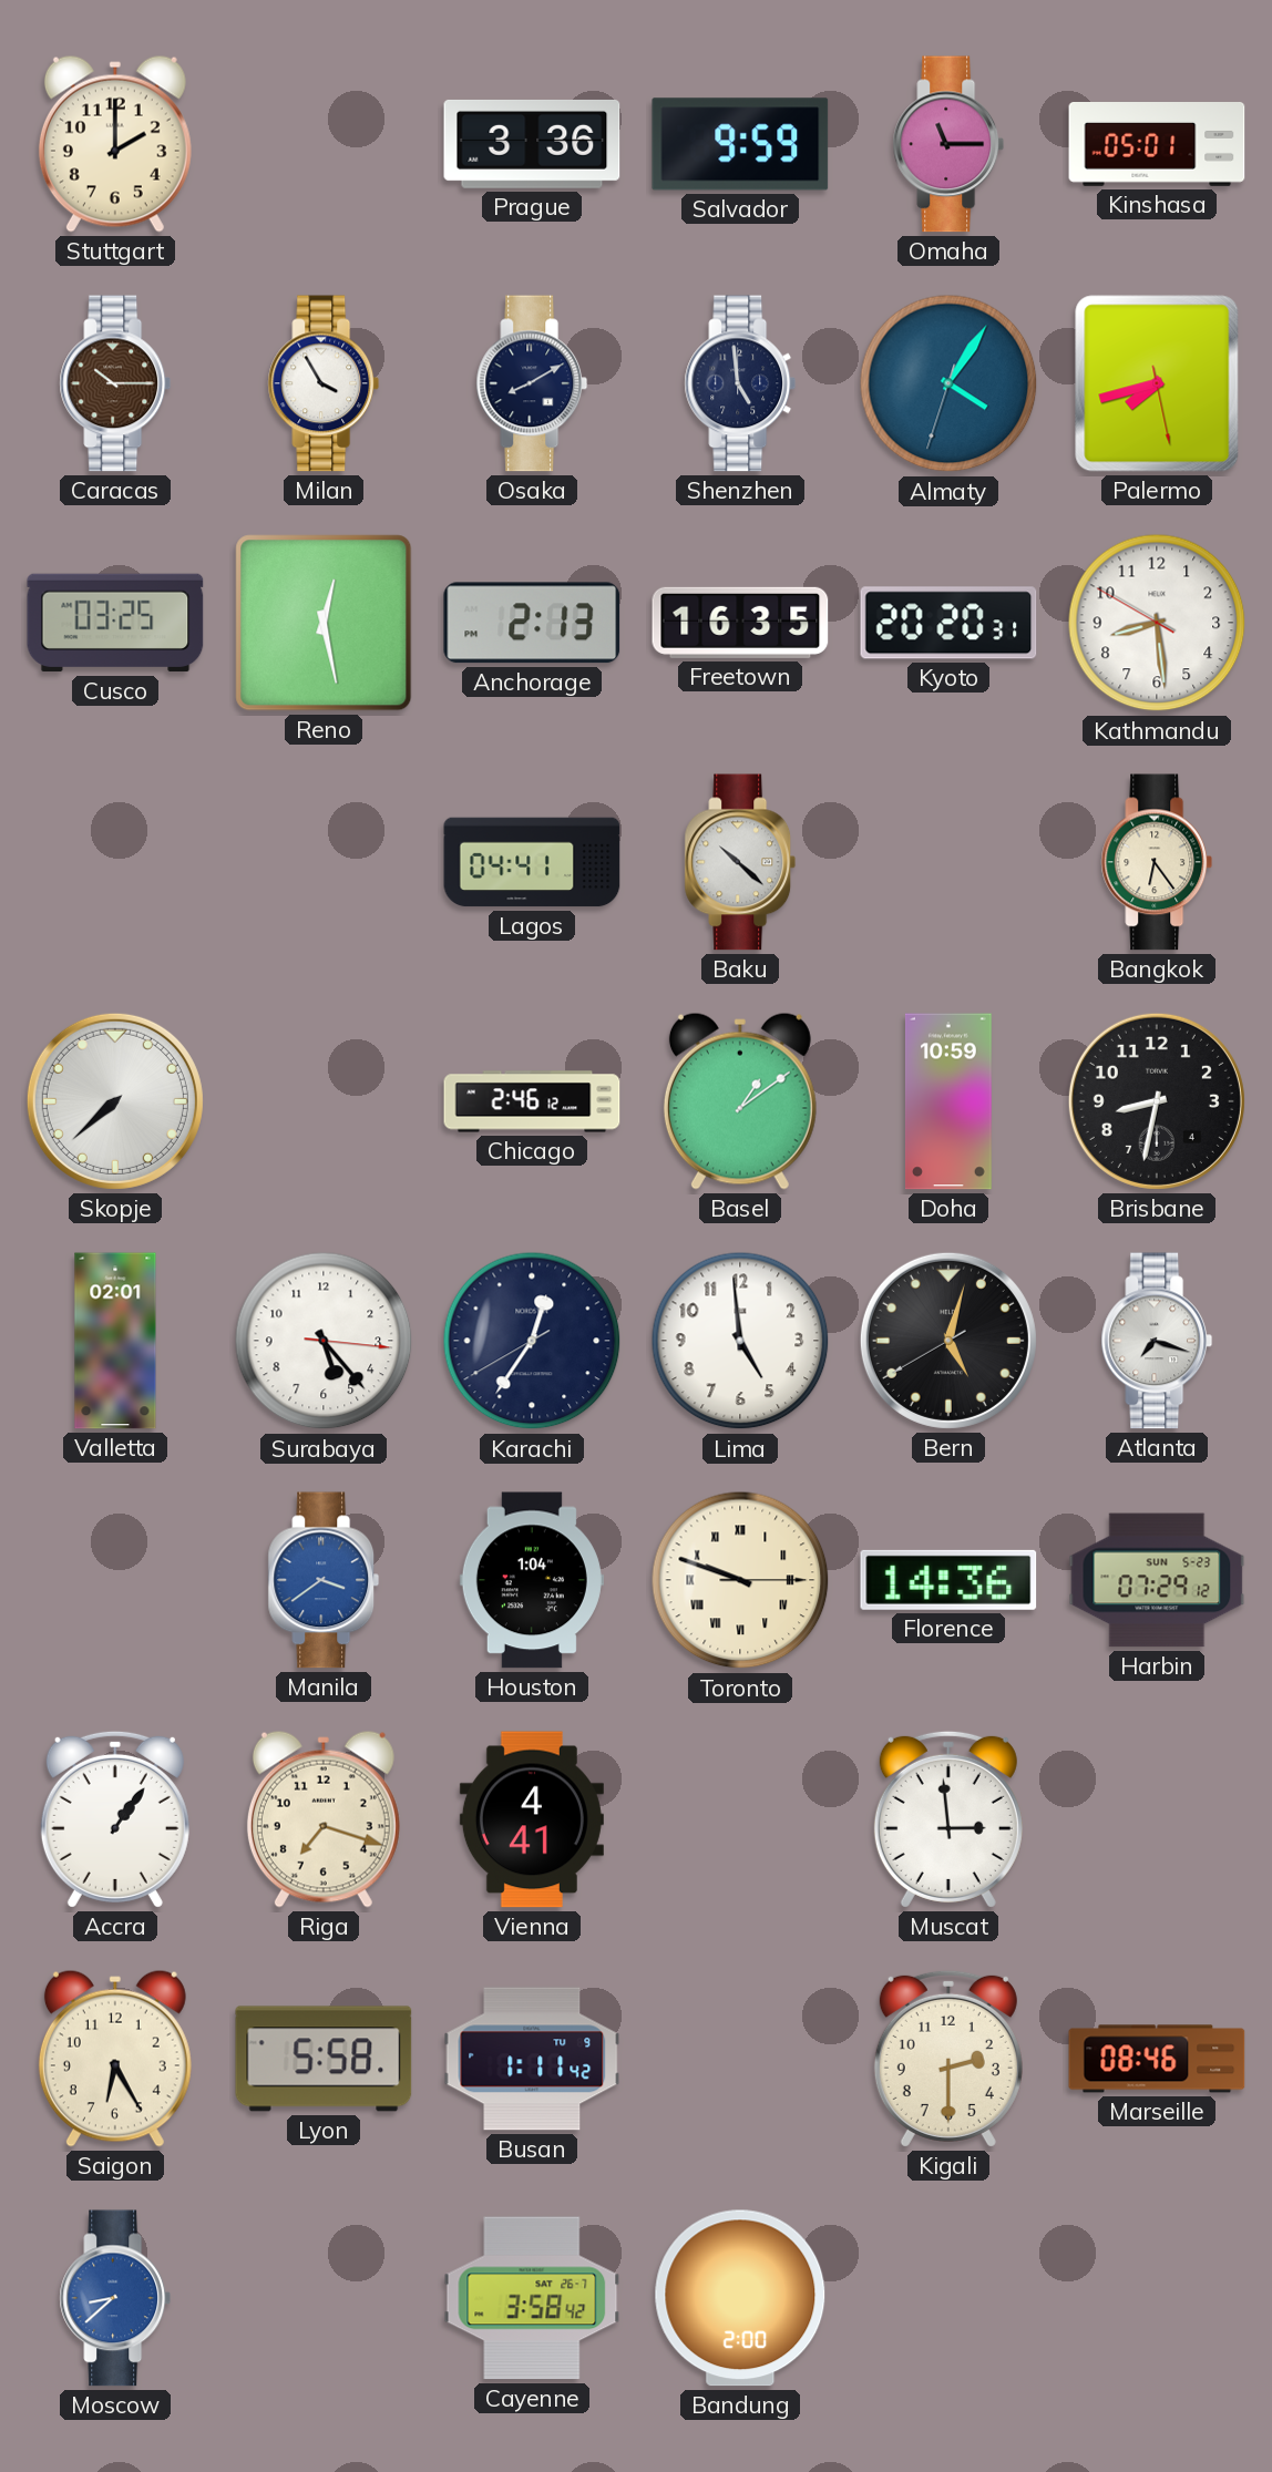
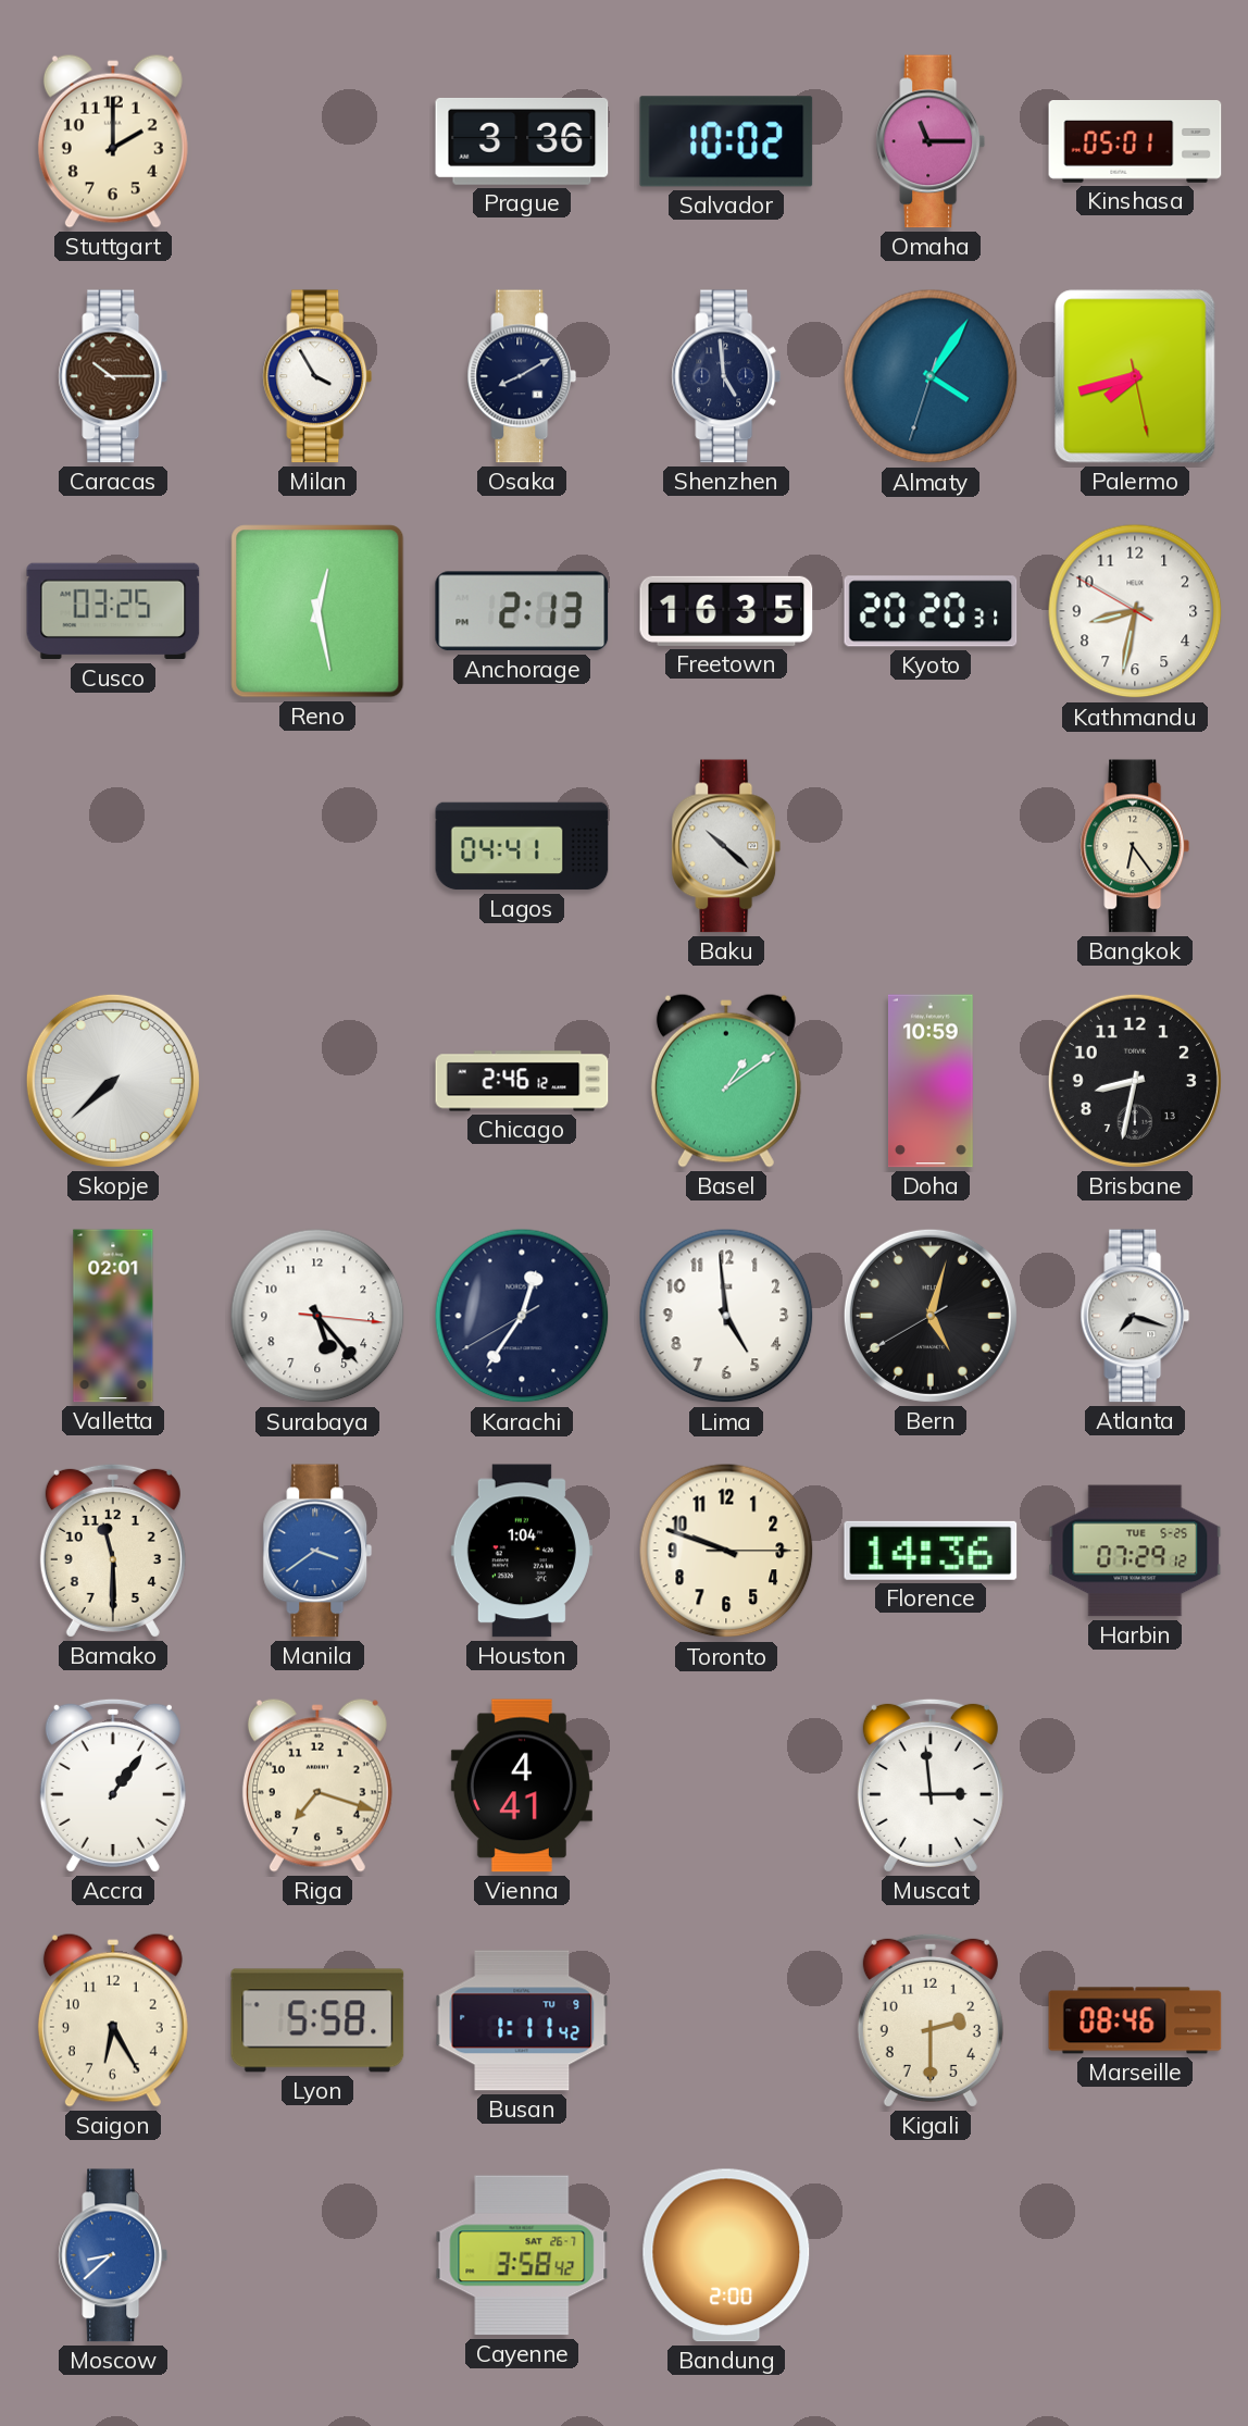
Salvador: 9:59 -> 10:02
Kathmandu: 8:28 -> 8:31
Brisbane date: 4 -> 13
Bamako: none -> 11:30
Toronto numerals: Roman -> Arabic
Harbin date: SUN 5-23 -> TUE 5-25
